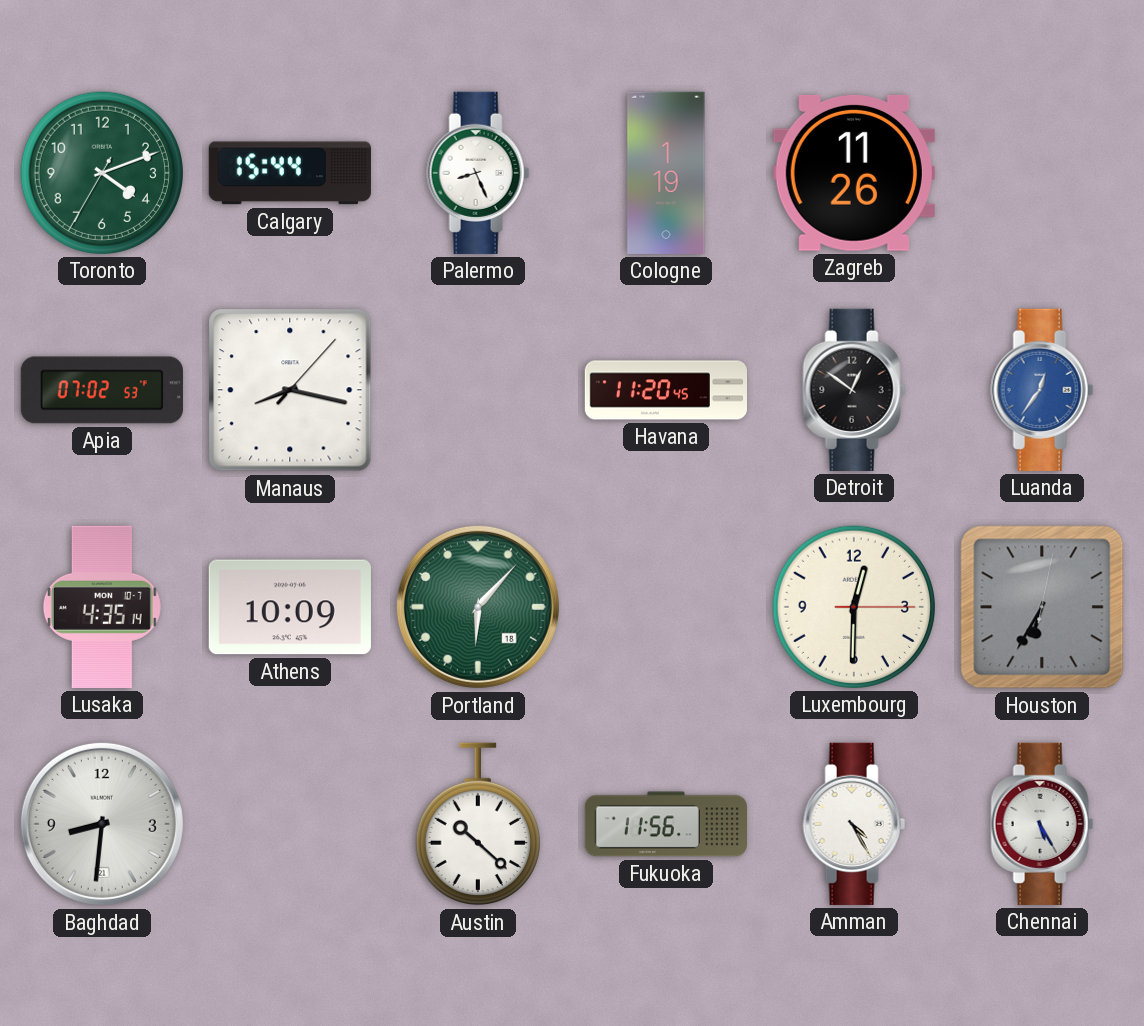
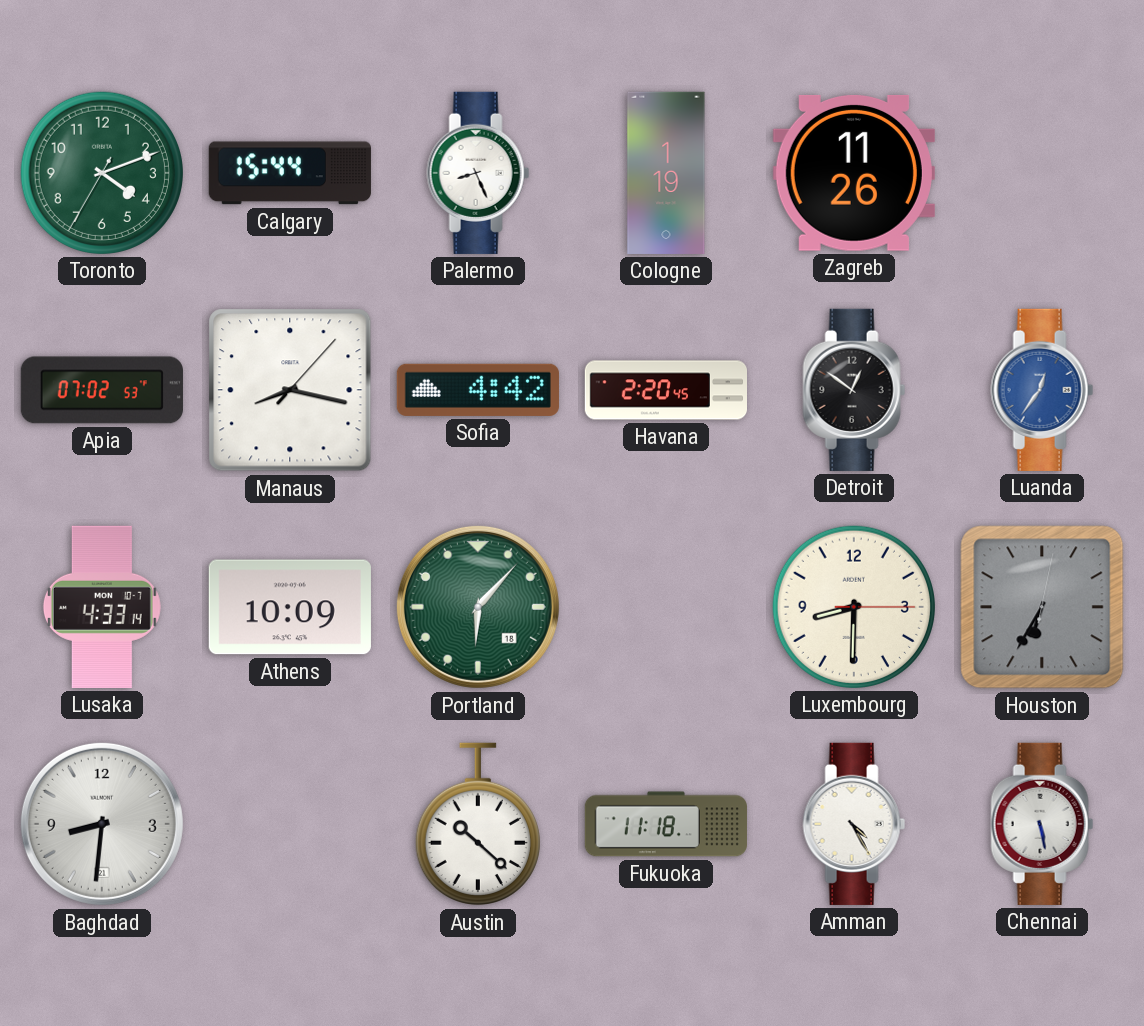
Sofia: none -> 4:42
Havana: 11:20 -> 2:20
Lusaka: 4:35 -> 4:33
Luxembourg: 12:30 -> 8:30
Fukuoka: 11:56 -> 11:18
Chennai: 5:25 -> 5:28
